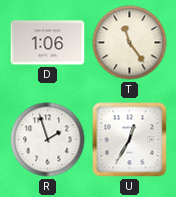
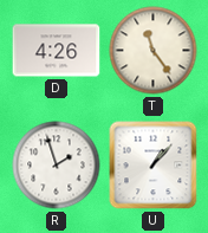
D: 1:06 -> 4:26
U: 12:35 -> 1:07
